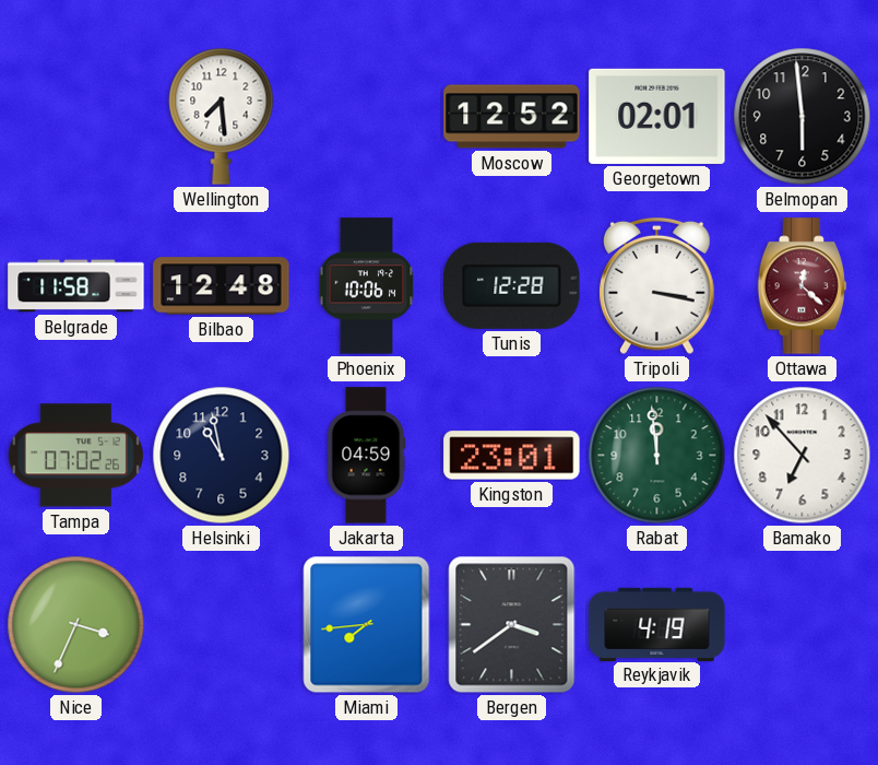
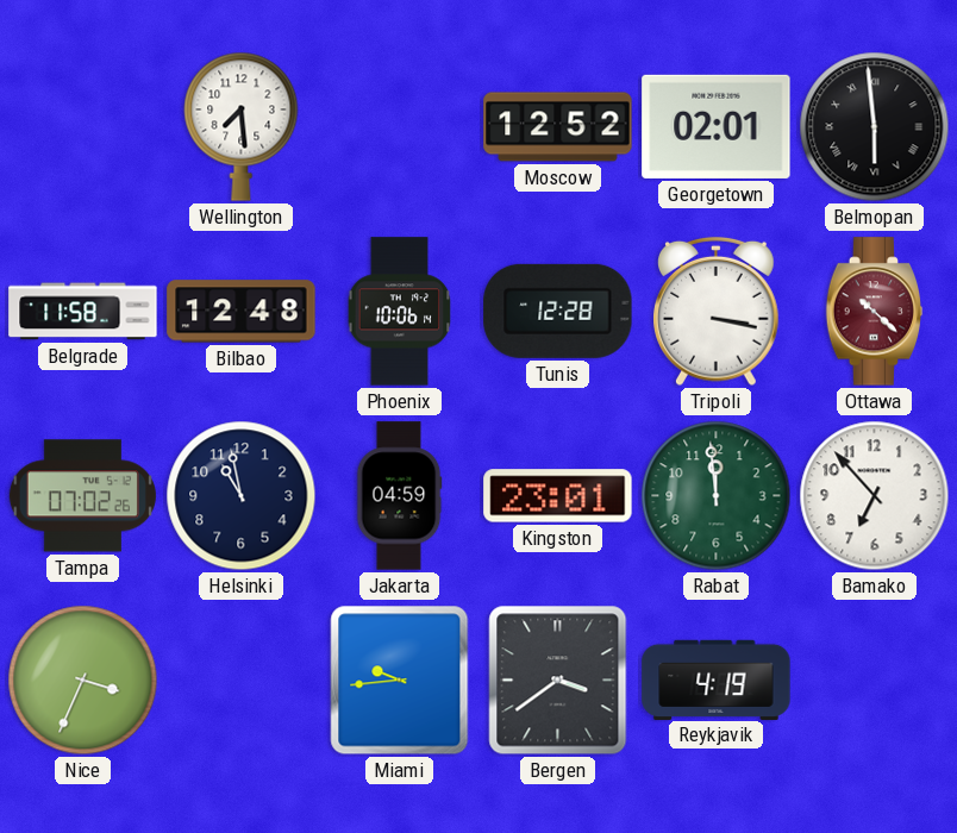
Belmopan numerals: Arabic -> Roman
Ottawa: 12:22 -> 10:22
Miami: 7:44 -> 9:44
